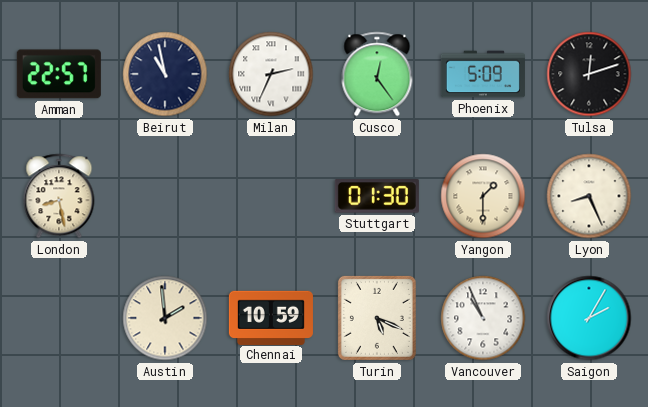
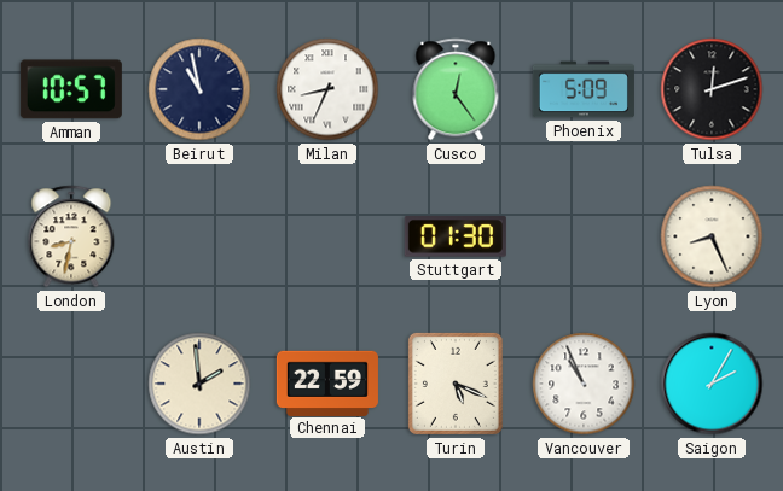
Amman: 22:57 -> 10:57
Milan: 2:34 -> 8:34
London: 8:28 -> 8:32
Yangon: 1:30 -> none
Chennai: 10:59 -> 22:59
